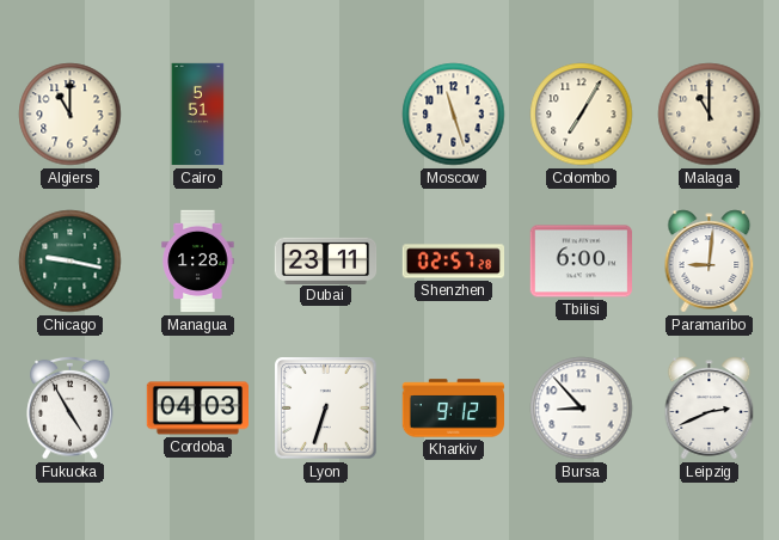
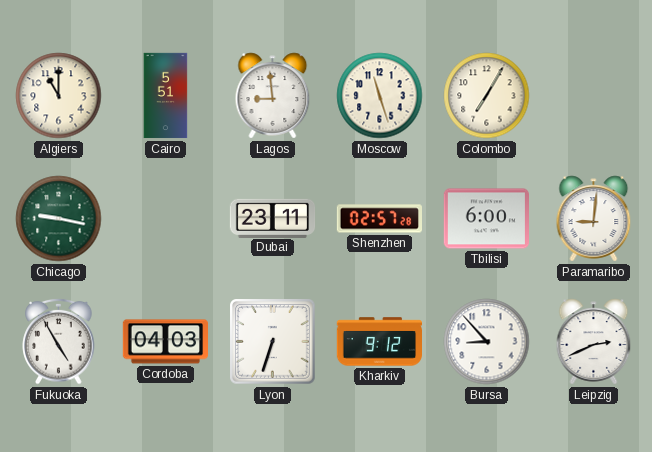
Lagos: none -> 8:59
Malaga: 11:00 -> none
Managua: 1:28 -> none
